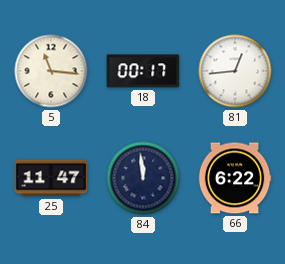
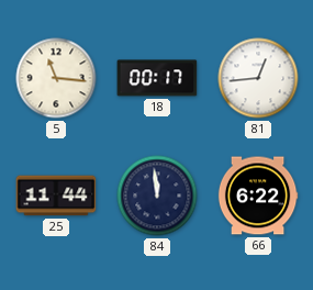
25: 11:47 -> 11:44
